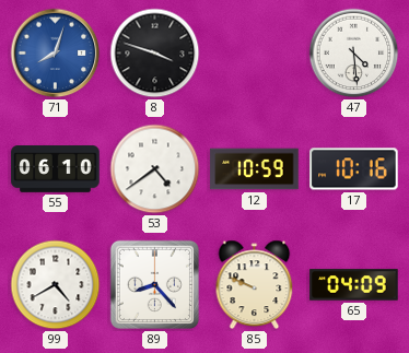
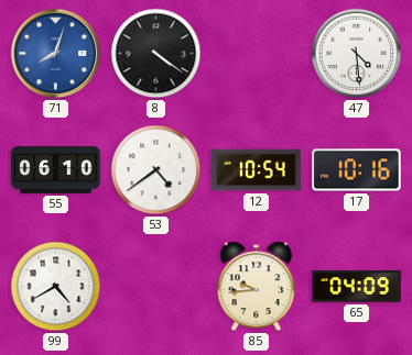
8: 3:48 -> 4:21
12: 10:59 -> 10:54
89: 8:23 -> none
85: 9:49 -> 9:44
